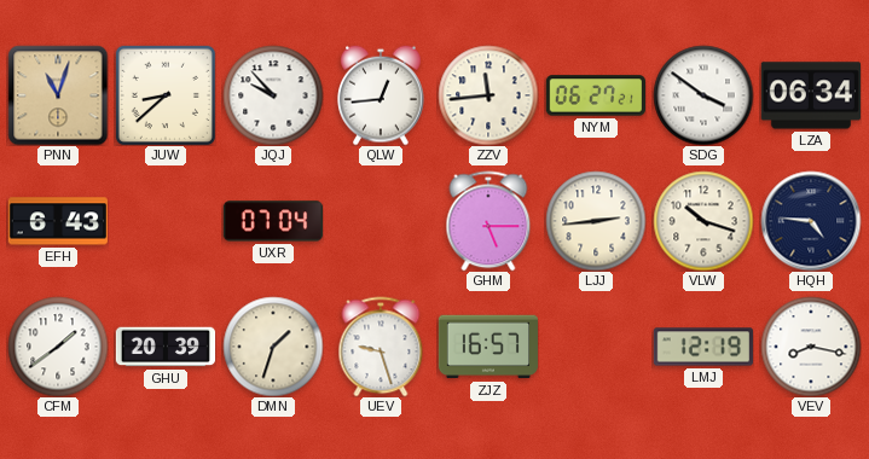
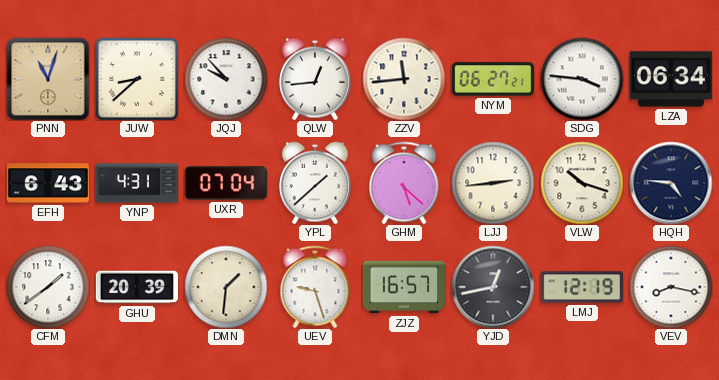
SDG: 3:51 -> 3:46
YNP: none -> 4:31
YPL: none -> 1:38
GHM: 5:15 -> 5:22
DMN: 1:33 -> 1:31
YJD: none -> 12:43
